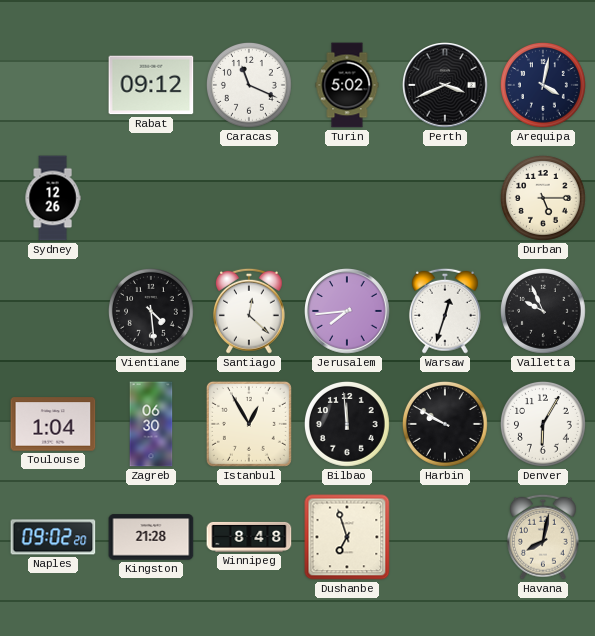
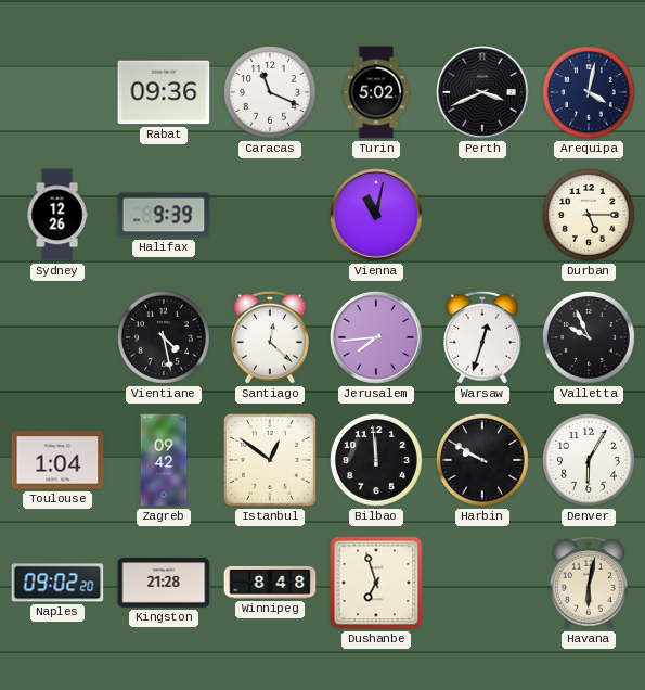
Rabat: 09:12 -> 09:36
Halifax: none -> 9:39
Vienna: none -> 11:02
Vientiane: 4:29 -> 4:28
Zagreb: 06:30 -> 09:42
Istanbul: 12:55 -> 12:51
Havana: 8:02 -> 6:02
